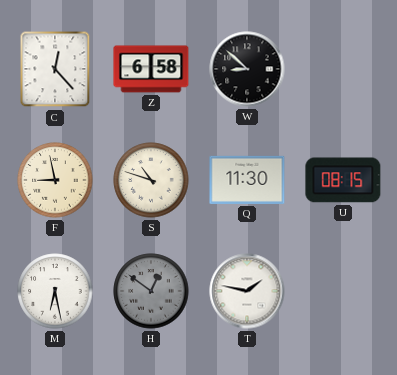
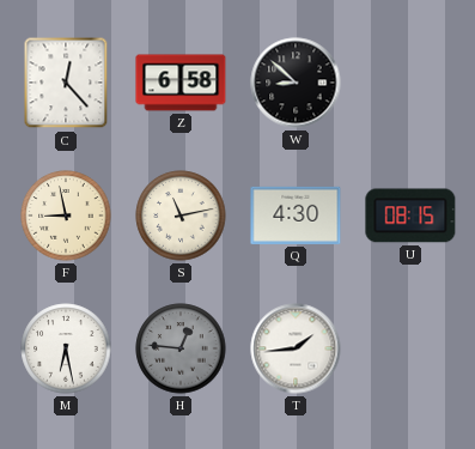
S: 10:48 -> 11:13
Q: 11:30 -> 4:30
H: 12:51 -> 12:46
T: 1:47 -> 1:44
